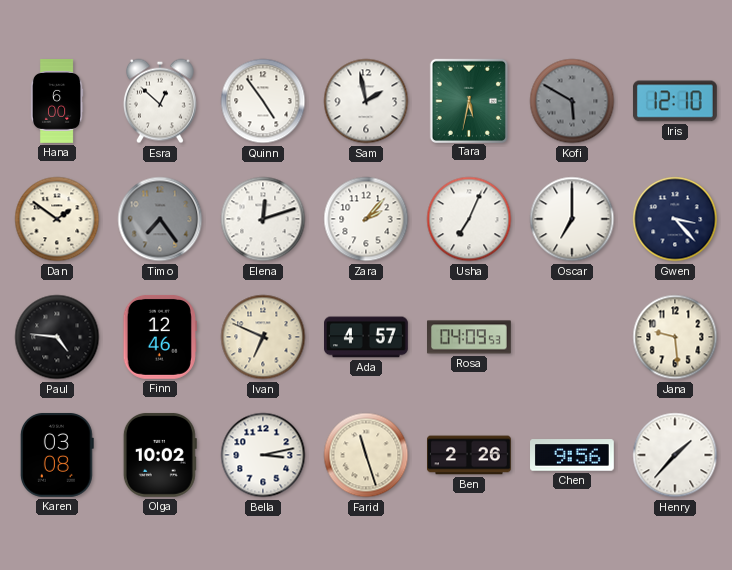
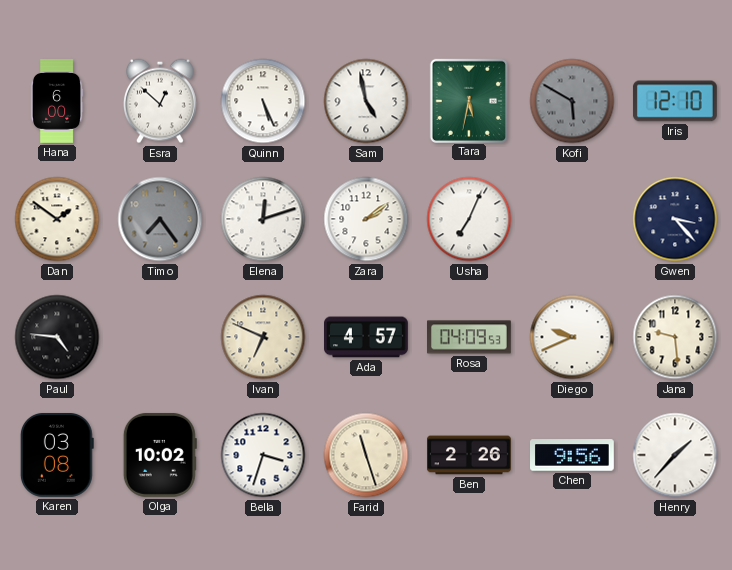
Quinn: 4:54 -> 5:26
Sam: 1:58 -> 4:58
Zara: 2:07 -> 2:09
Oscar: 7:00 -> none
Finn: 12:46 -> none
Diego: none -> 9:41
Bella: 3:13 -> 3:33
